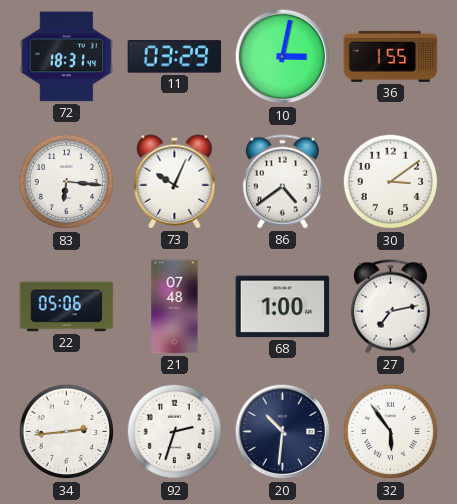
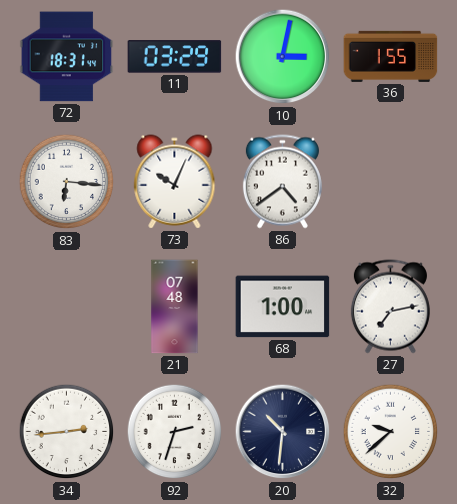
30: 3:09 -> none
22: 05:06 -> none
32: 5:54 -> 9:38
